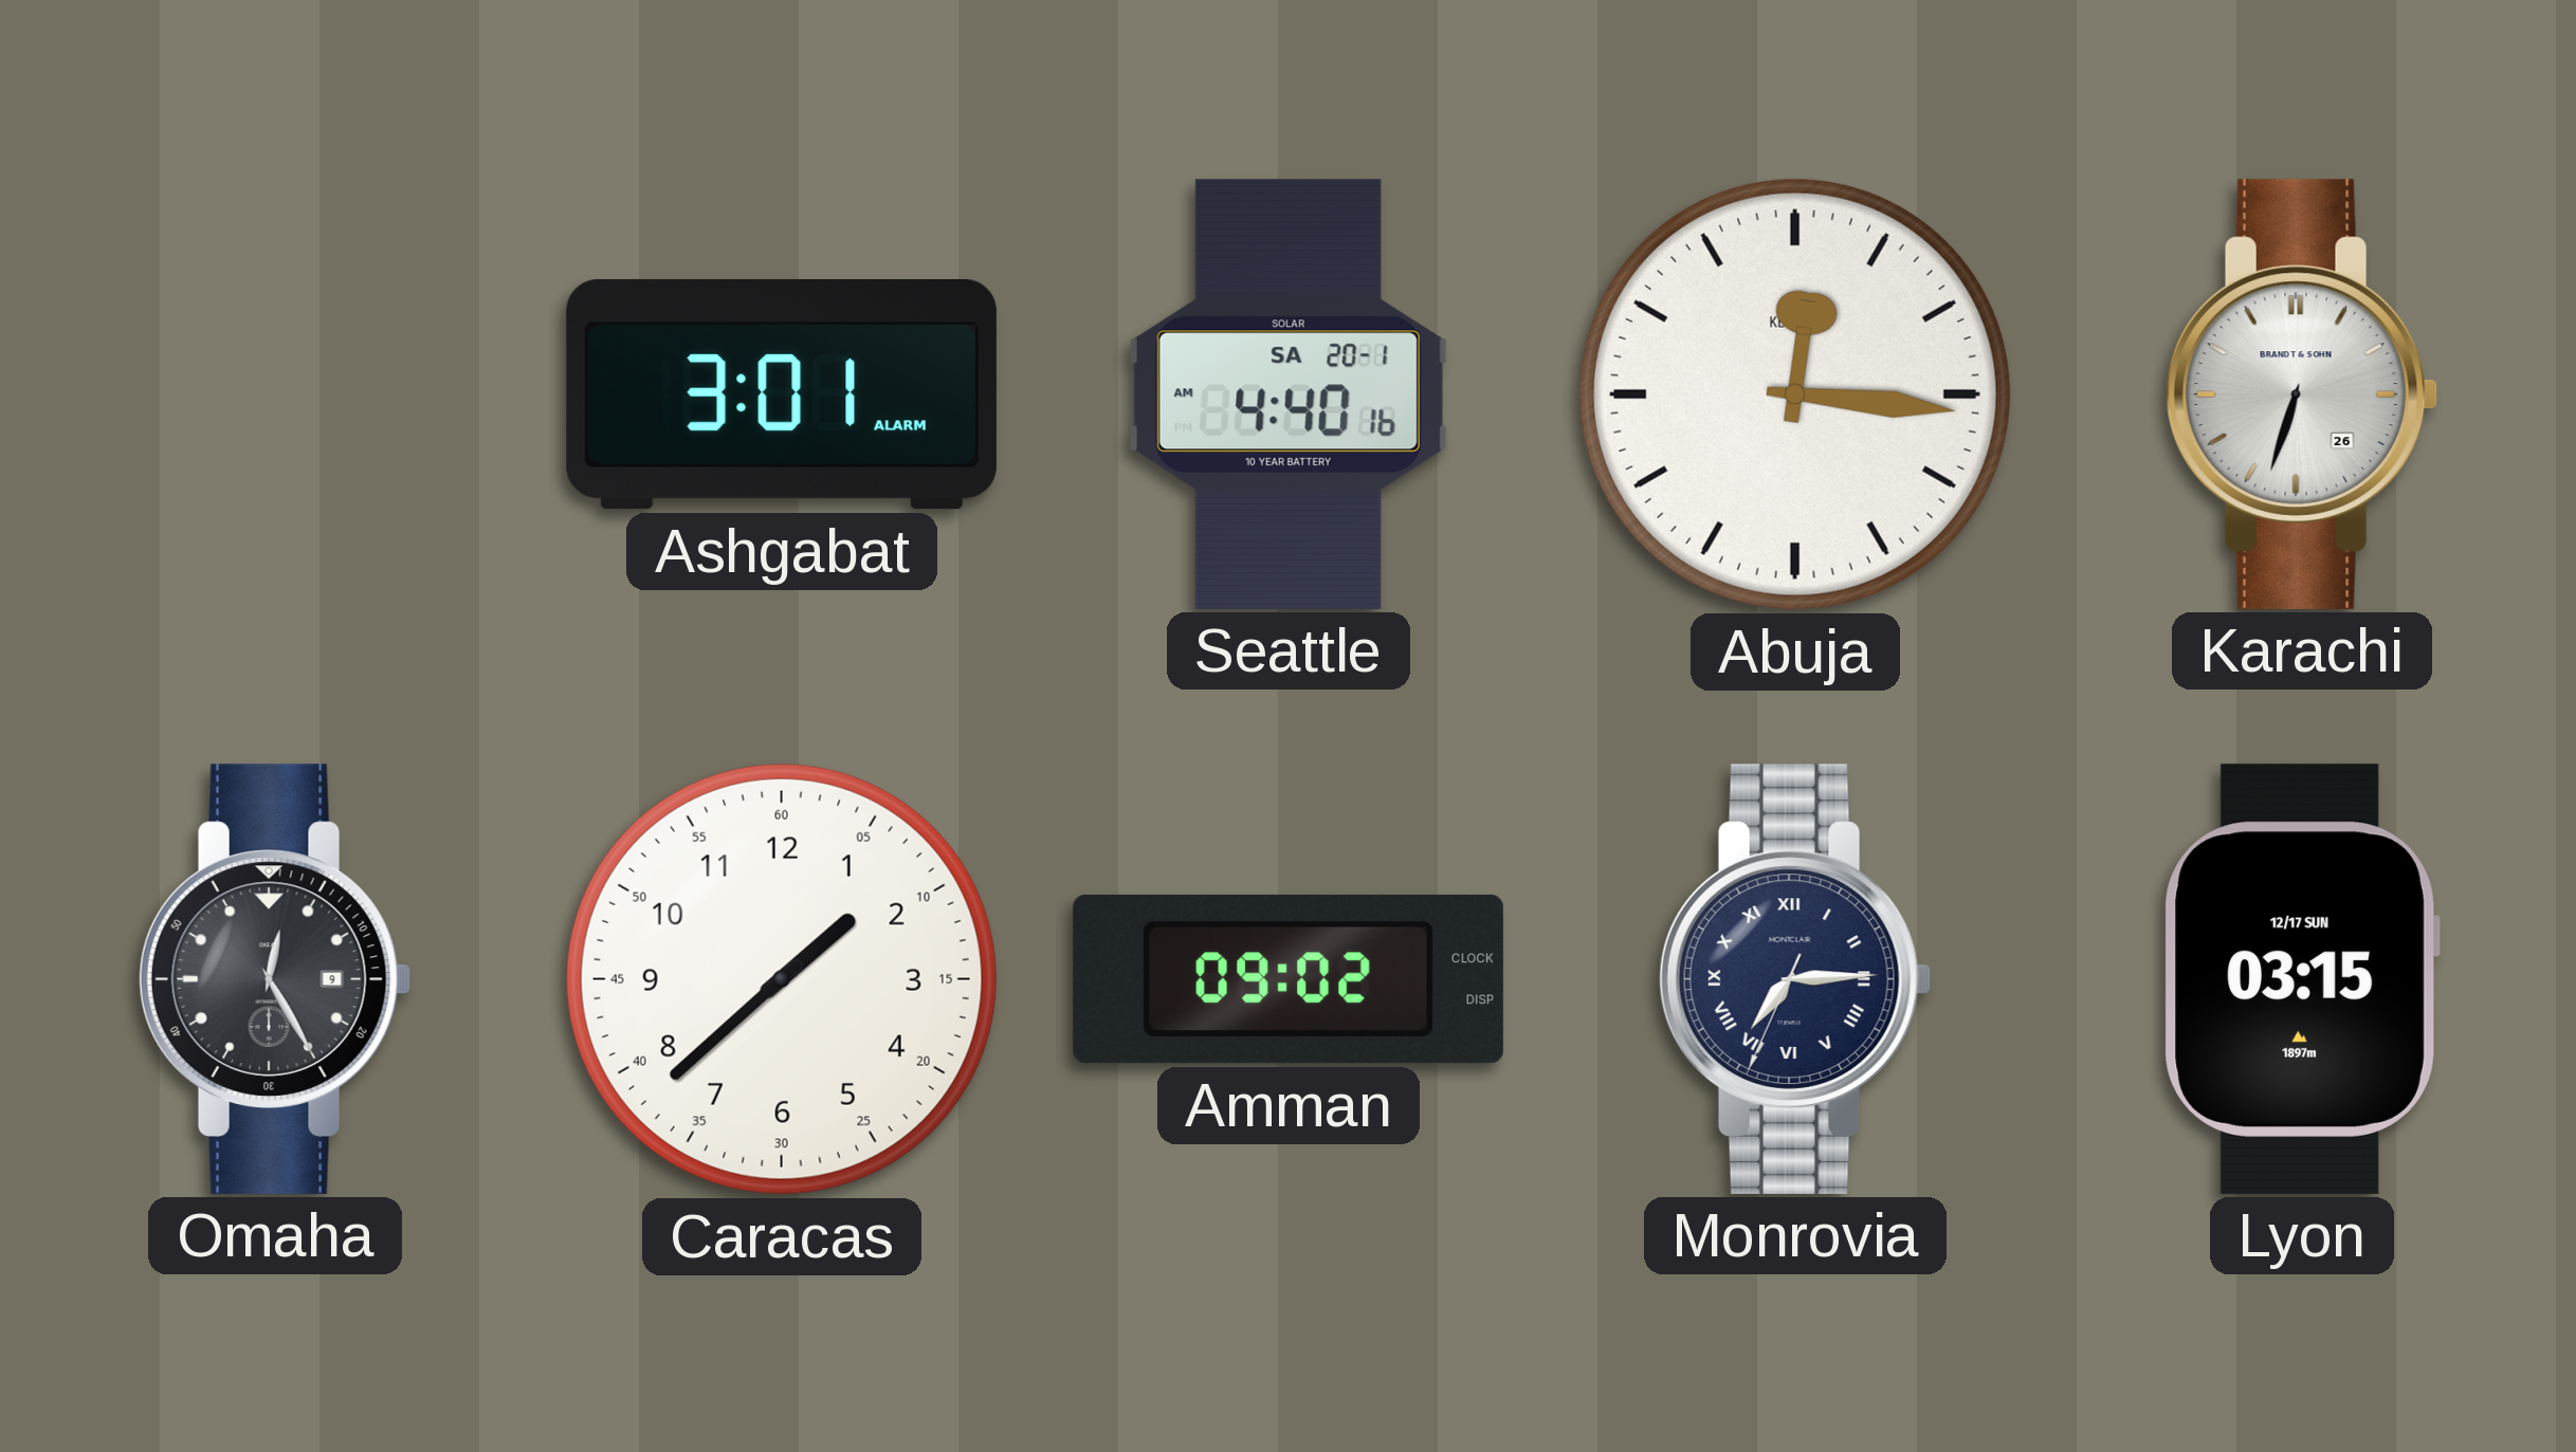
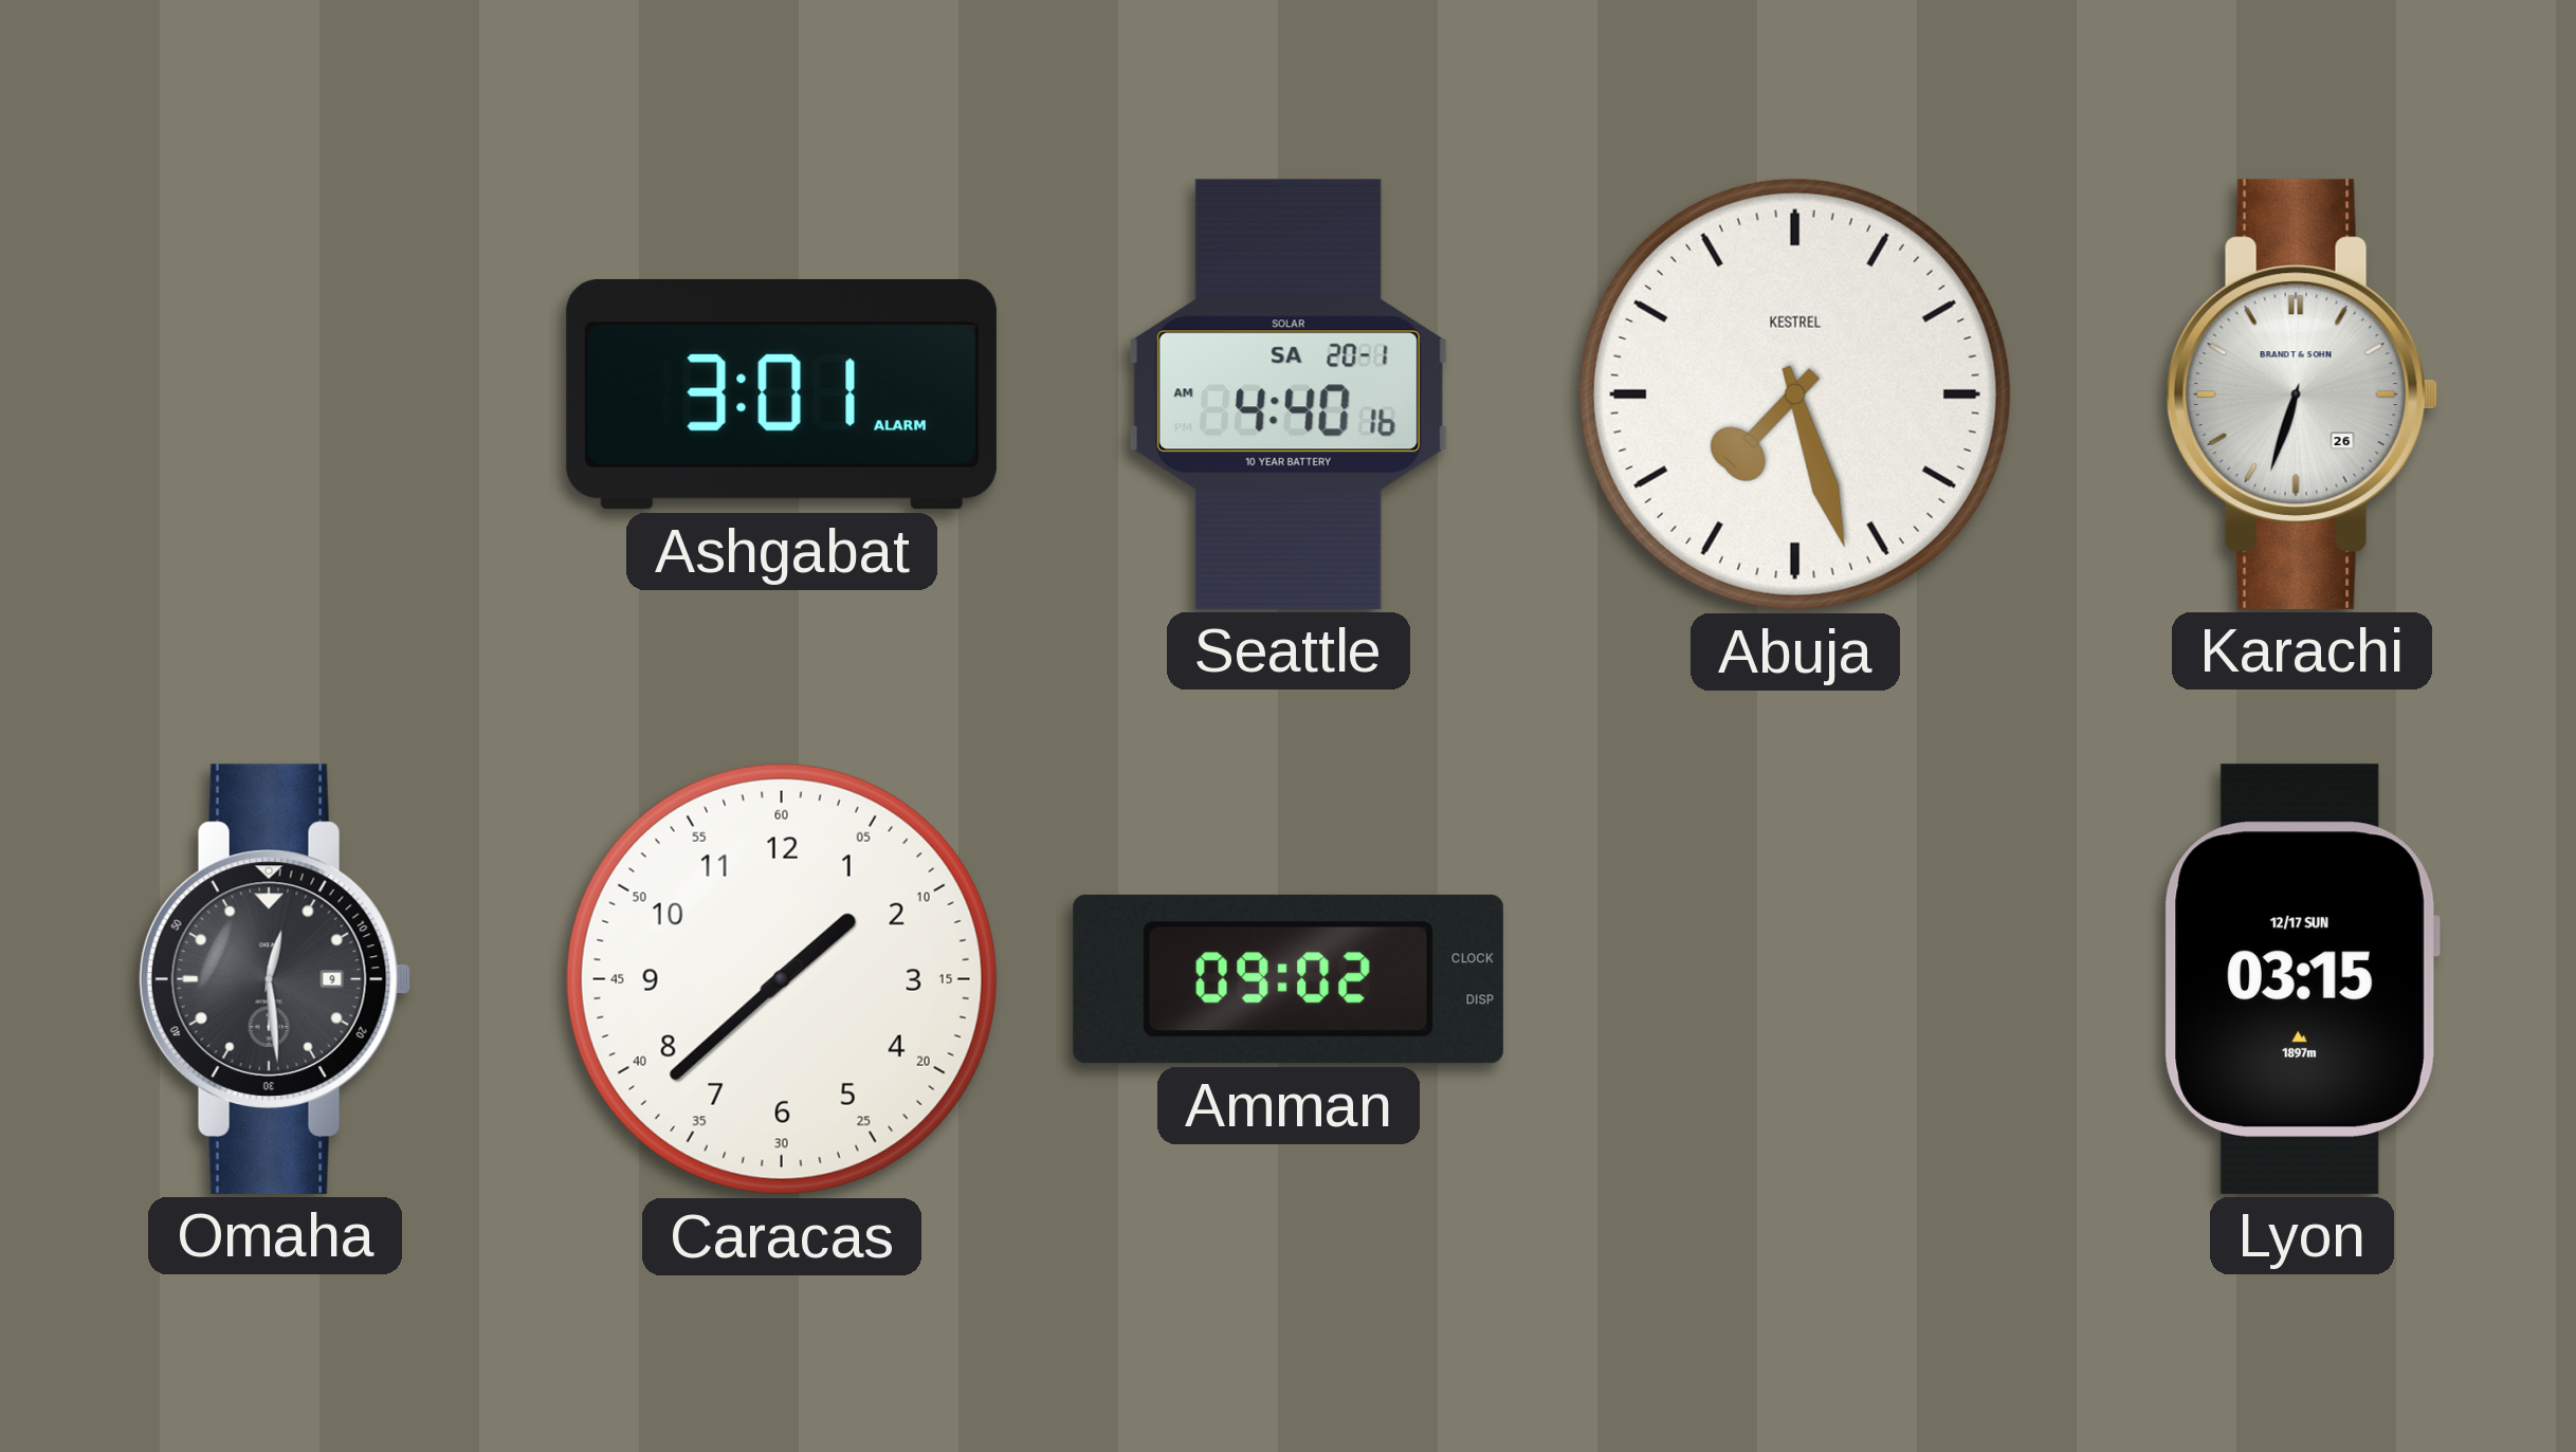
Abuja: 12:16 -> 7:27
Omaha: 12:25 -> 12:29
Monrovia: 7:14 -> none
